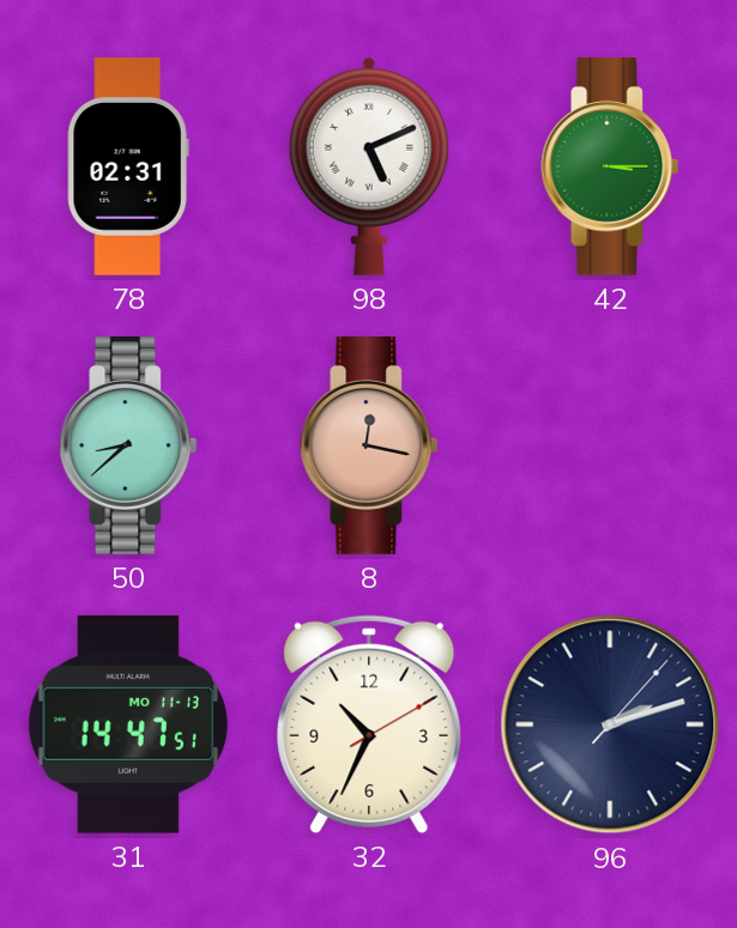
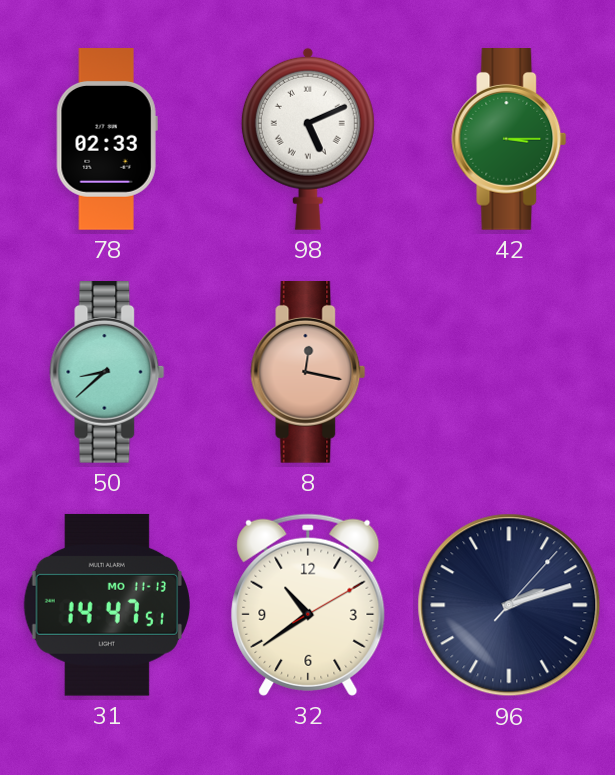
78: 02:31 -> 02:33
32: 10:34 -> 10:39
